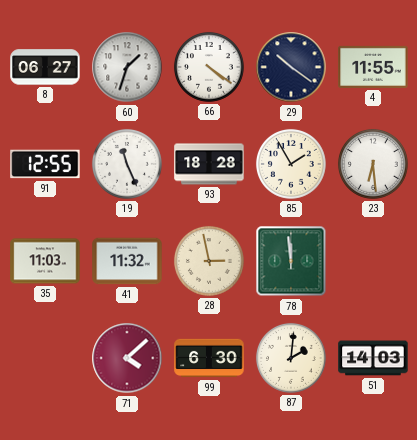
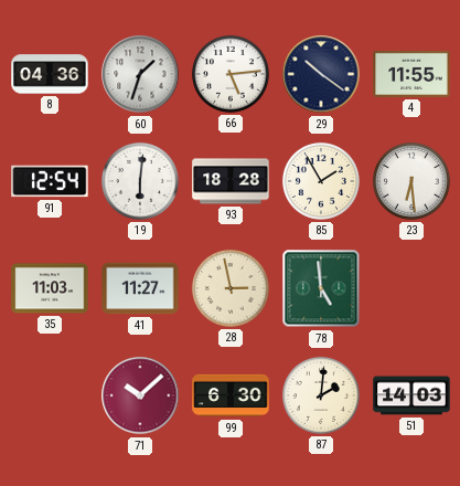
8: 06:27 -> 04:36
66: 4:21 -> 5:14
91: 12:55 -> 12:54
19: 11:26 -> 6:01
41: 11:32 -> 11:27
78: 11:59 -> 4:59
71: 4:08 -> 10:08
